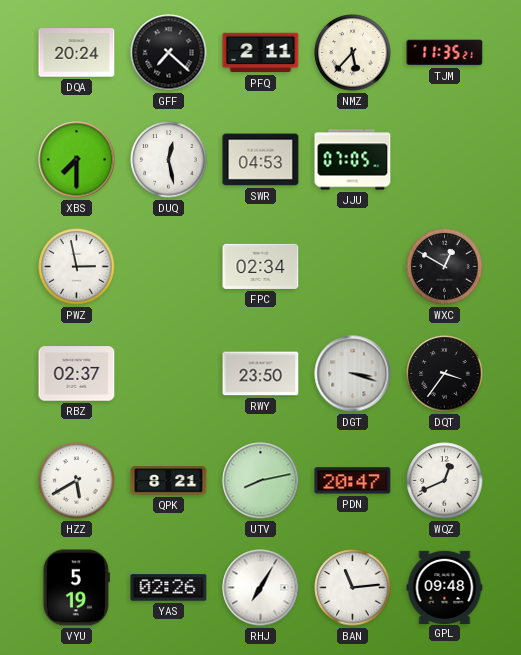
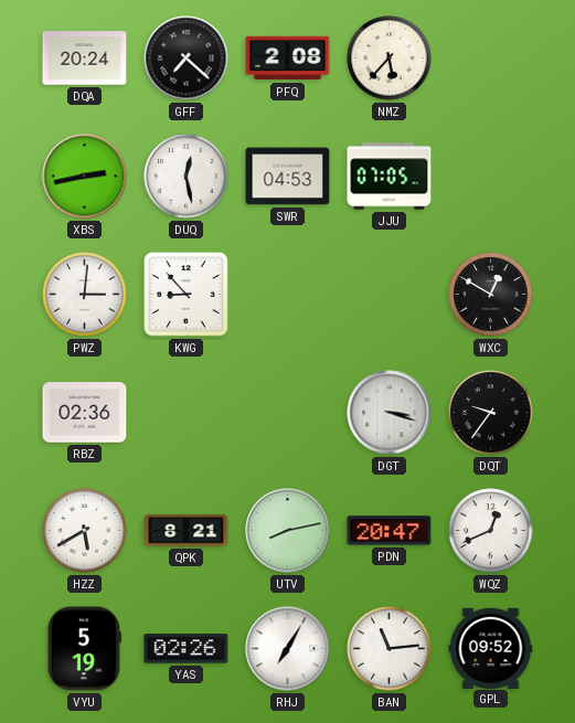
PFQ: 2:11 -> 2:08
TJM: 11:35 -> none
XBS: 7:30 -> 2:43
PWZ: 2:58 -> 3:01
KWG: none -> 8:53
FPC: 02:34 -> none
RBZ: 02:37 -> 02:36
RWY: 23:50 -> none
DQT: 3:36 -> 9:36
GPL: 09:48 -> 09:52
